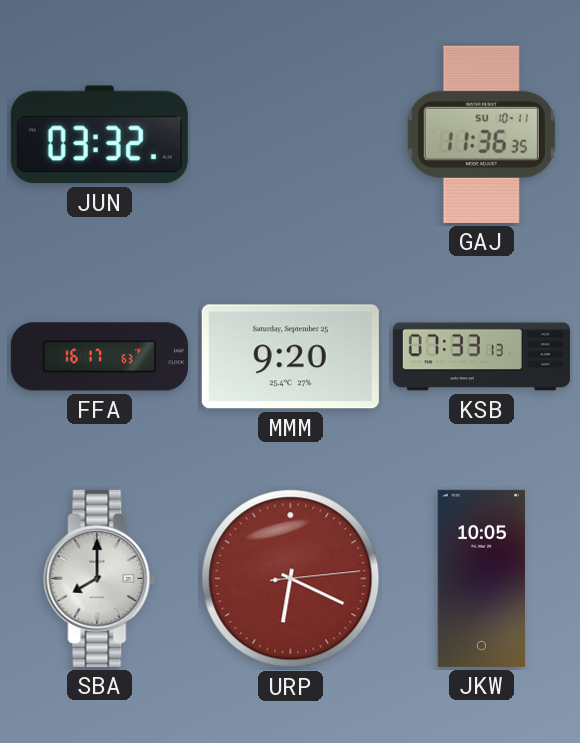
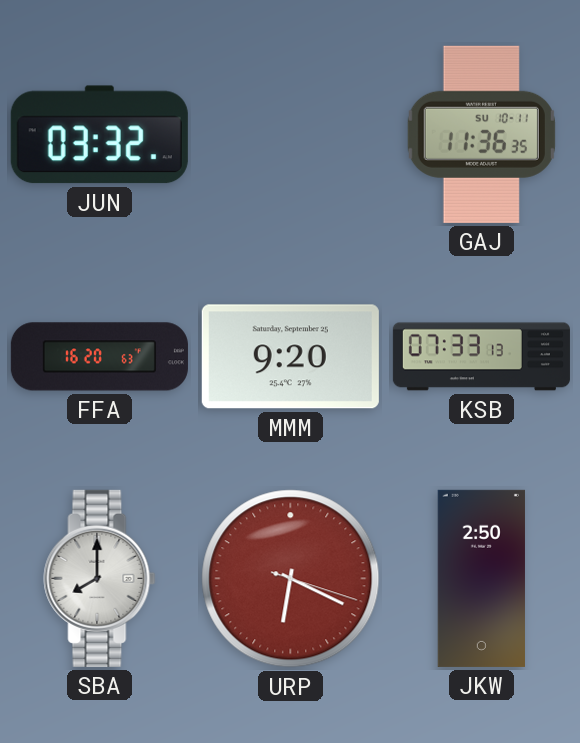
FFA: 16:17 -> 16:20
URP: 6:19:14 -> 6:19:18
JKW: 10:05 -> 2:50
